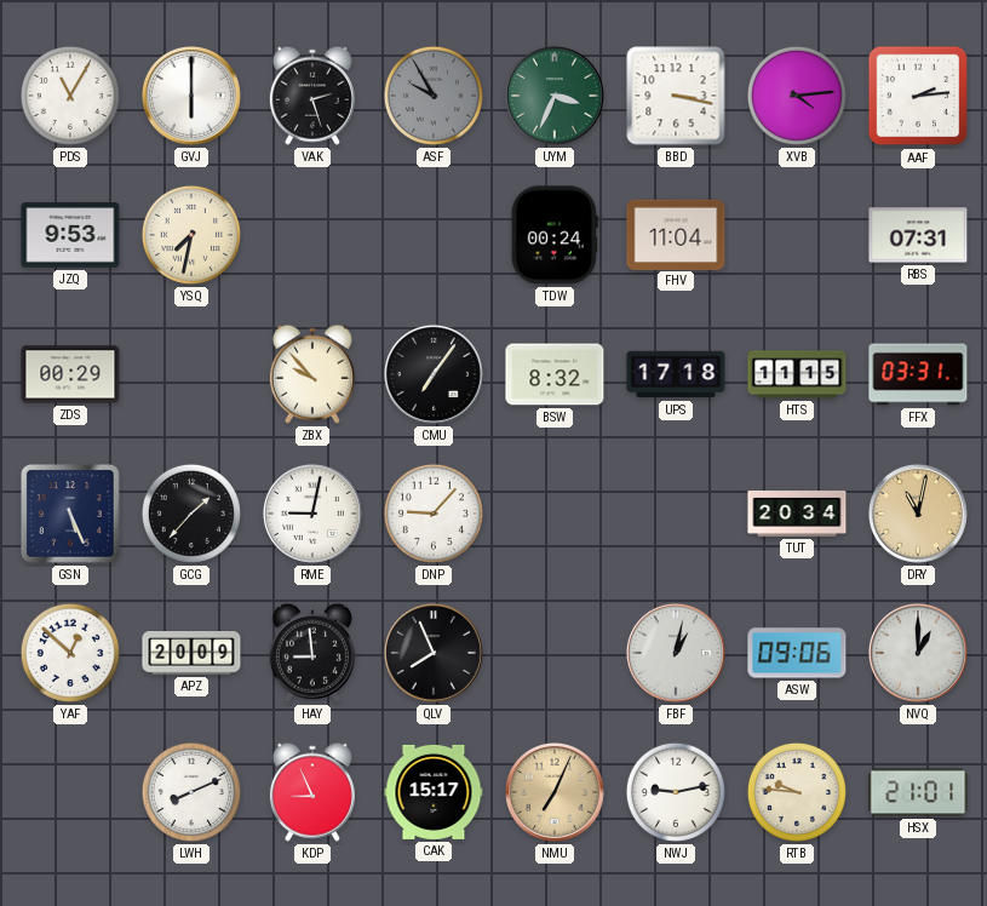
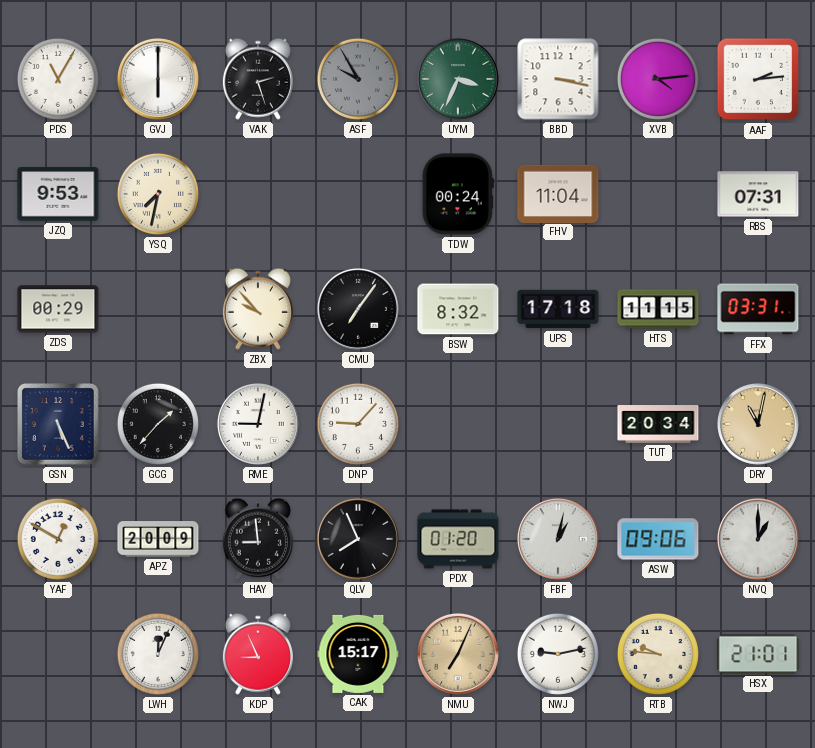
YAF: 12:52 -> 12:50
PDX: none -> 01:20
LWH: 8:11 -> 12:04
